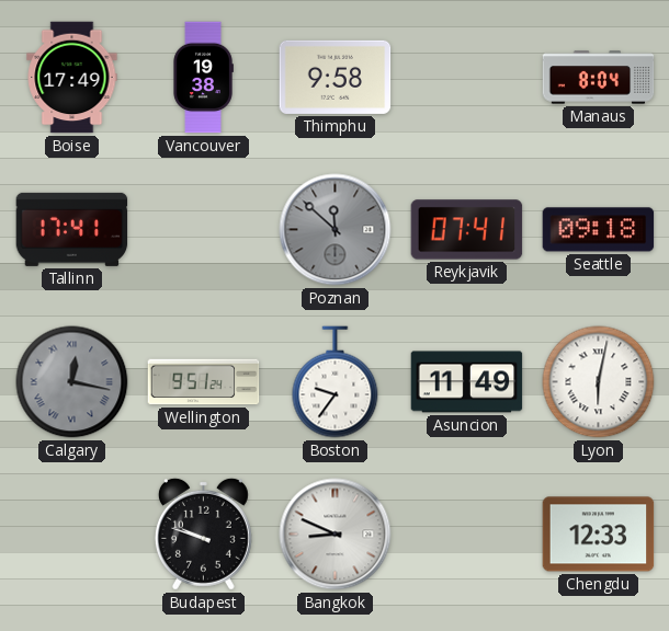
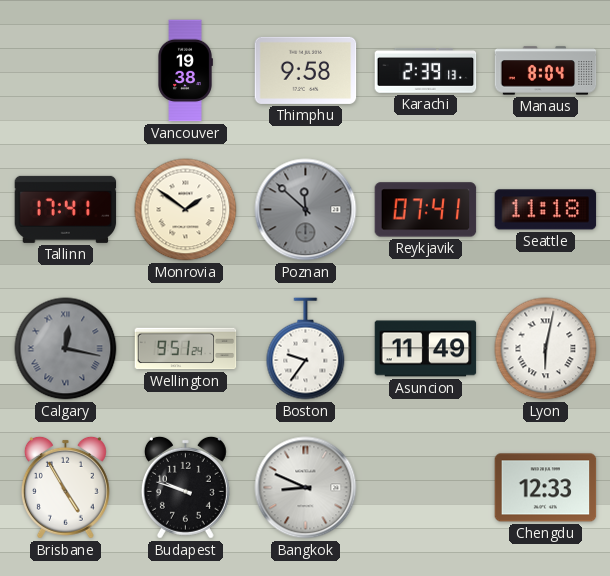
Boise: 17:49 -> none
Karachi: none -> 2:39
Monrovia: none -> 1:51
Seattle: 09:18 -> 11:18
Brisbane: none -> 4:55
